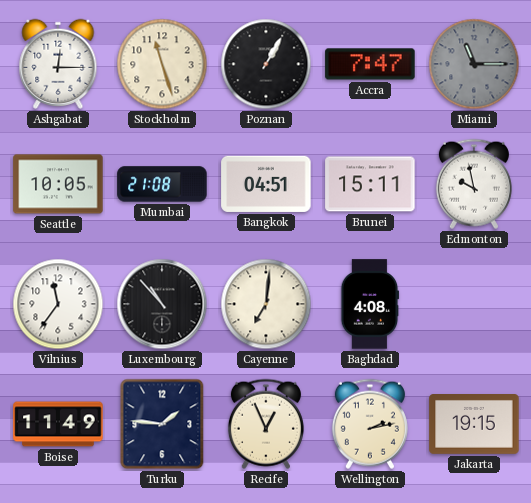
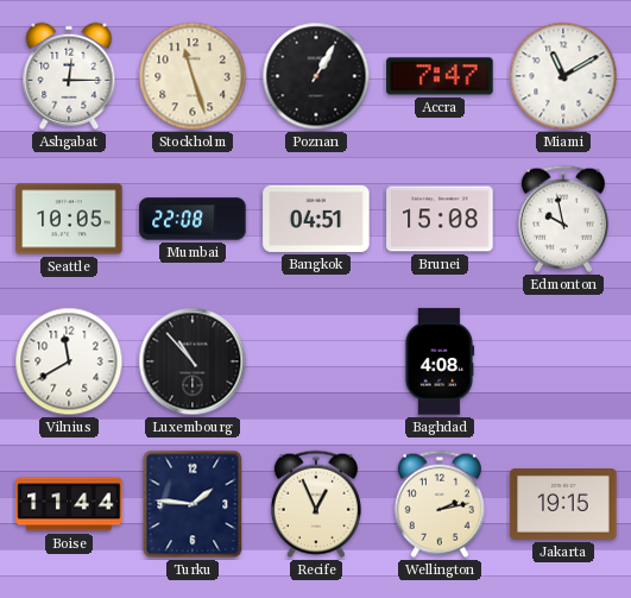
Miami: 11:15 -> 11:10
Miami dial: grey -> white
Mumbai: 21:08 -> 22:08
Brunei: 15:11 -> 15:08
Vilnius: 11:36 -> 11:40
Cayenne: 7:01 -> none
Boise: 11:49 -> 11:44
